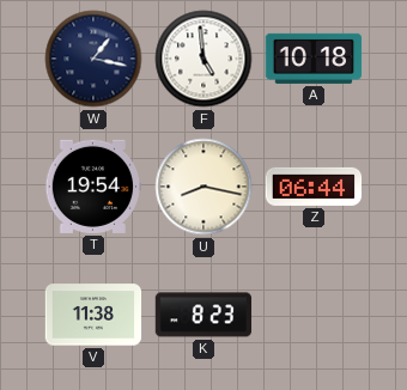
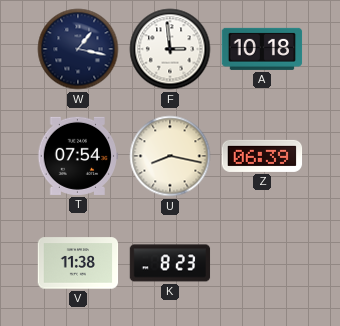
F: 4:59 -> 2:59
T: 19:54 -> 07:54
Z: 06:44 -> 06:39
